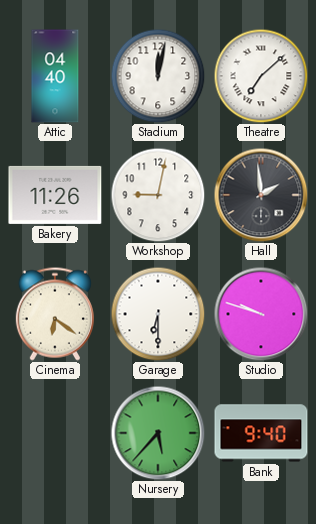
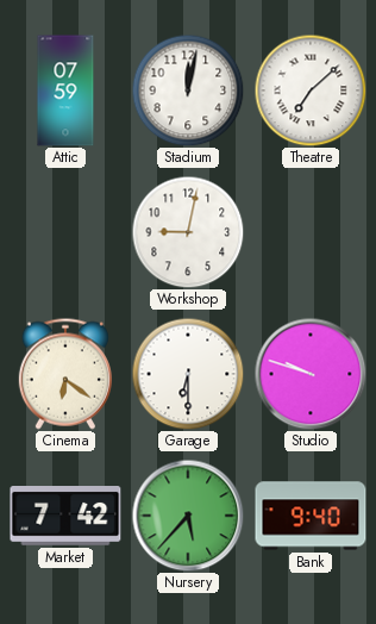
Attic: 04:40 -> 07:59
Bakery: 11:26 -> none
Hall: 1:59 -> none
Market: none -> 7:42
